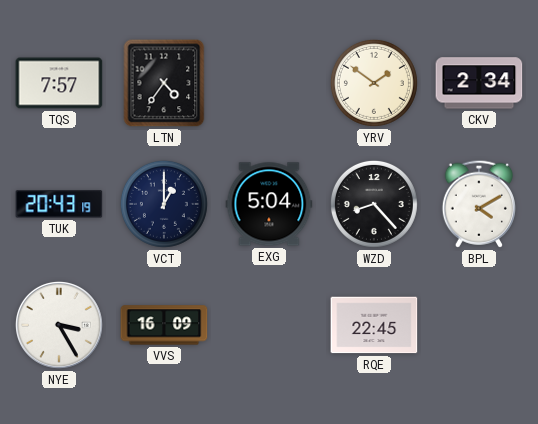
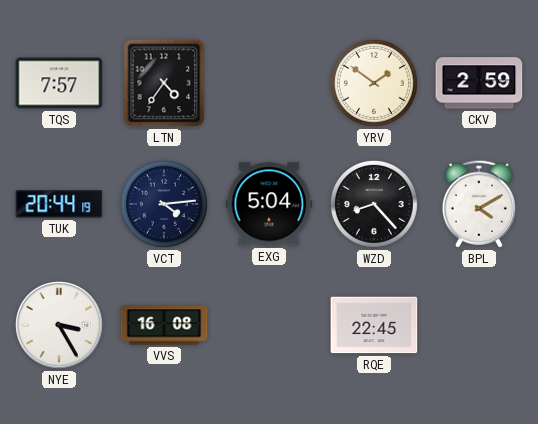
CKV: 2:34 -> 2:59
TUK: 20:43 -> 20:44
VCT: 1:00 -> 4:14
VVS: 16:09 -> 16:08
